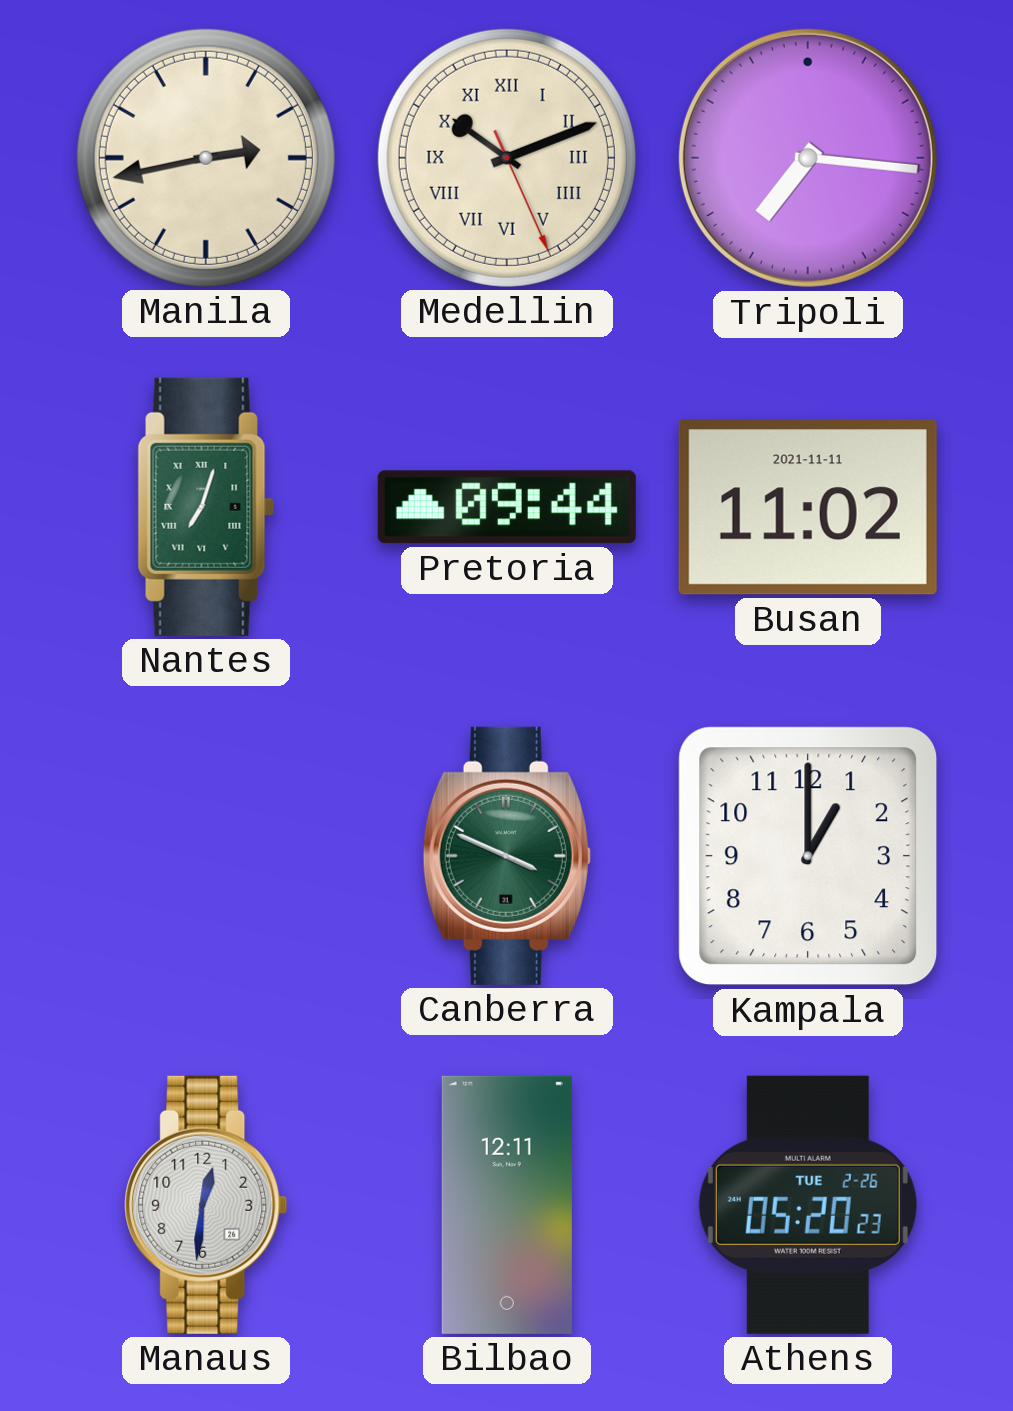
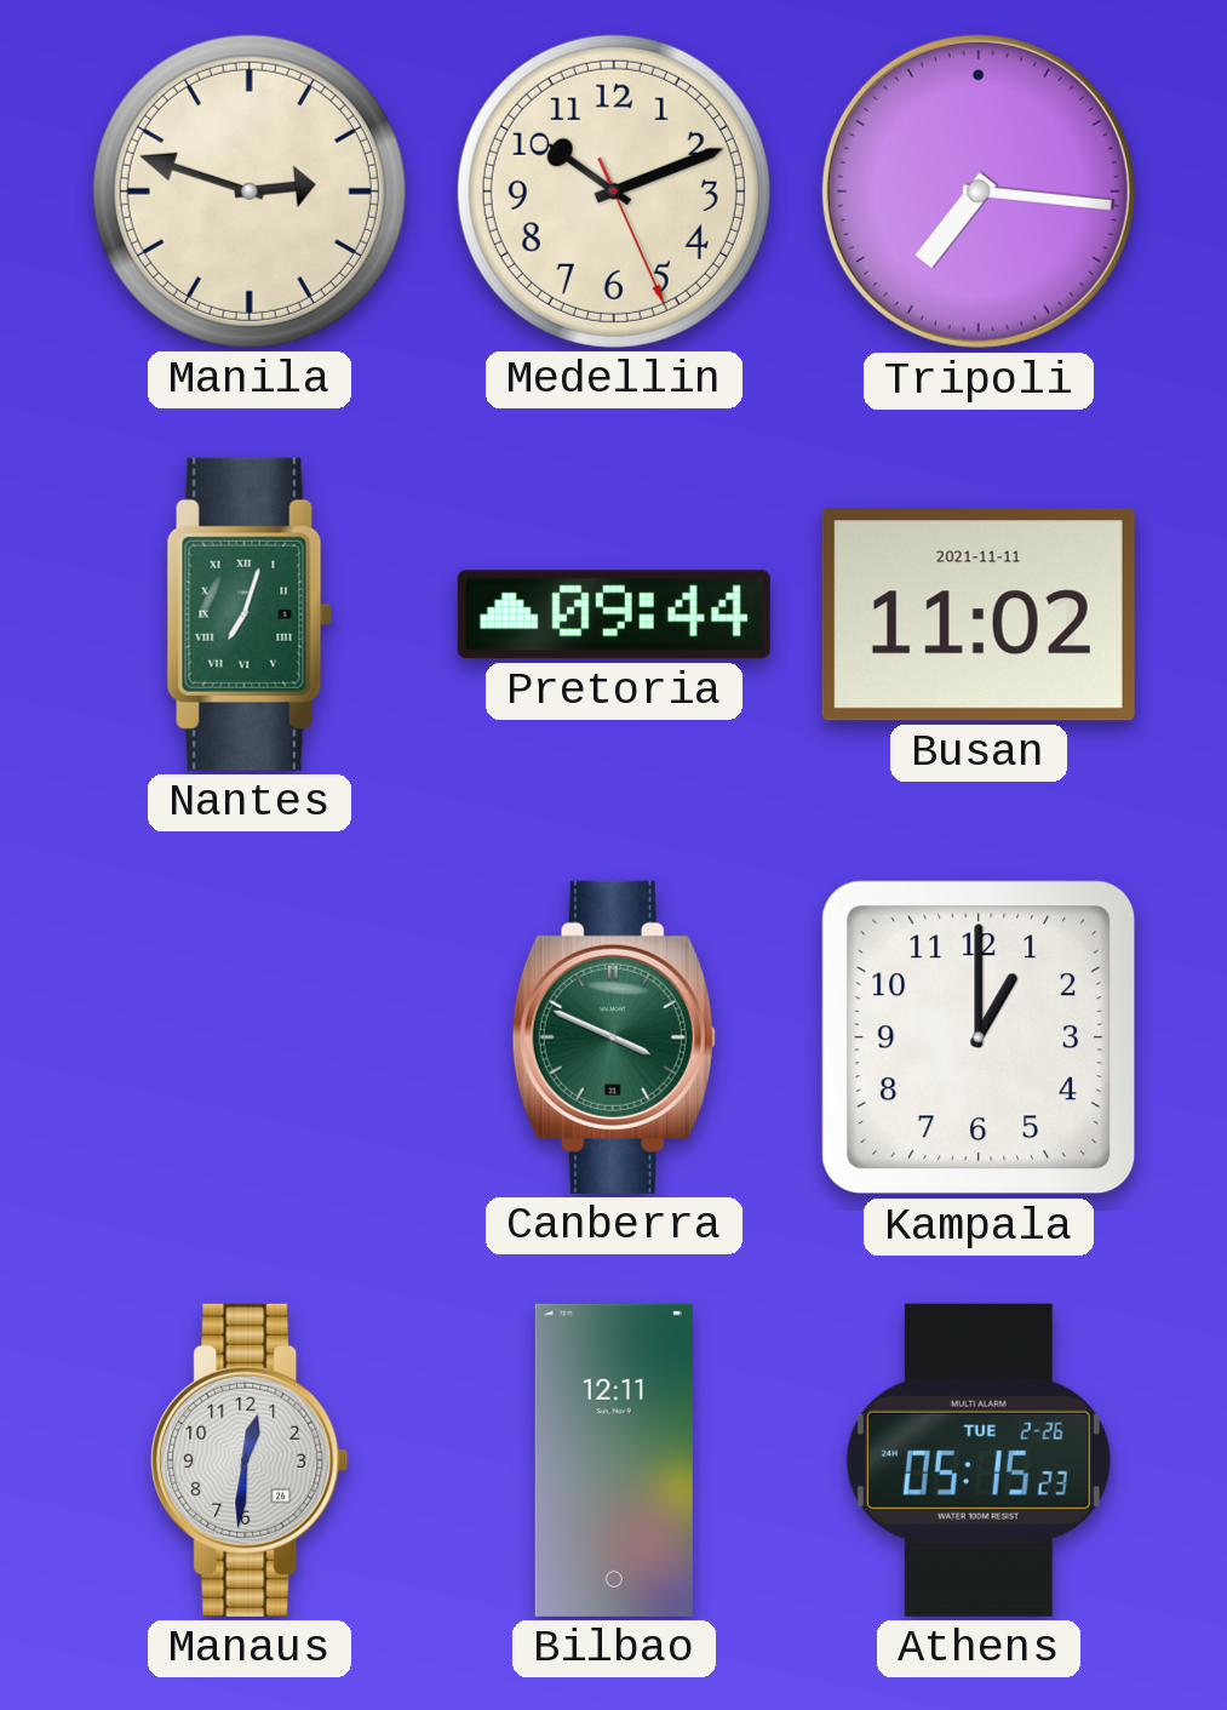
Manila: 2:43 -> 2:48
Medellin numerals: Roman -> Arabic
Athens: 05:20 -> 05:15
